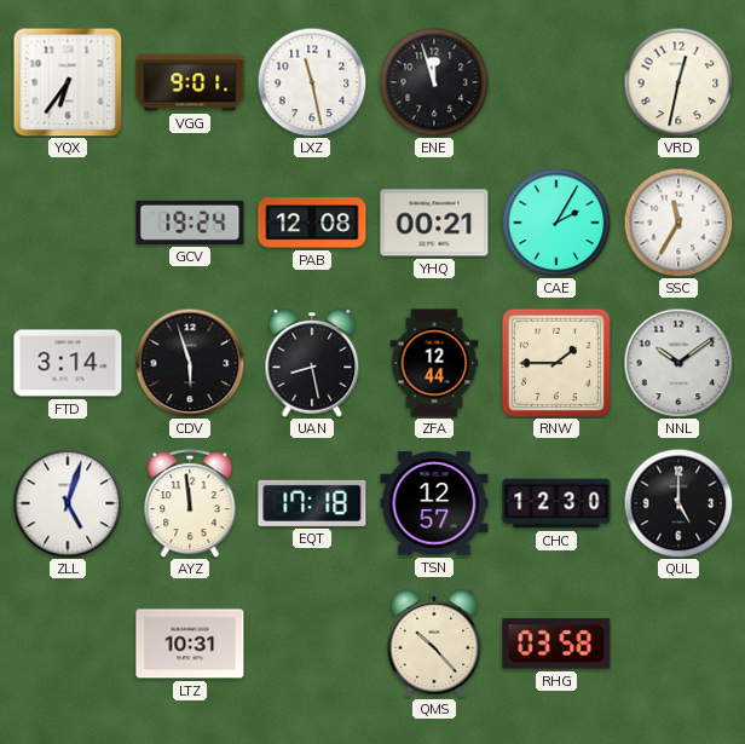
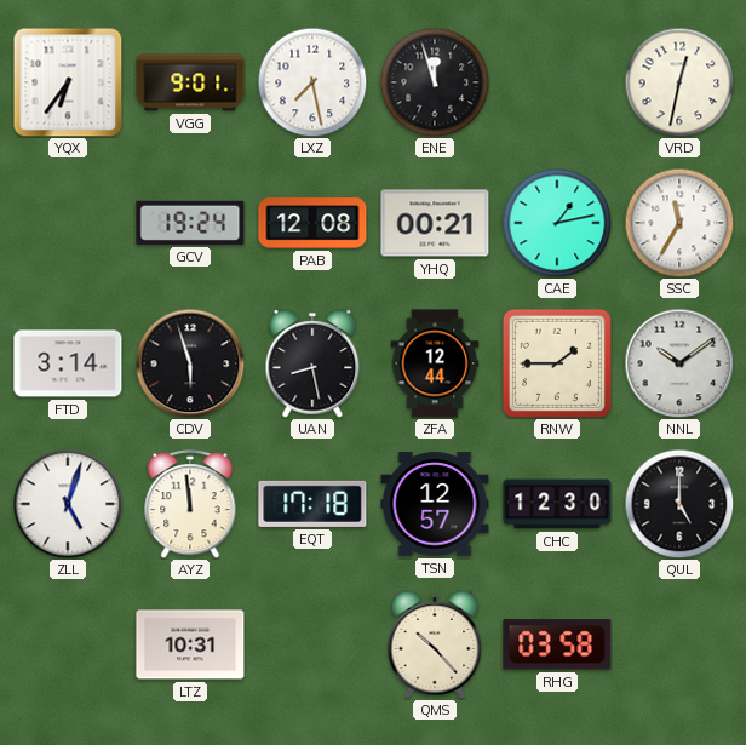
LXZ: 11:28 -> 7:28
CAE: 2:05 -> 1:13
